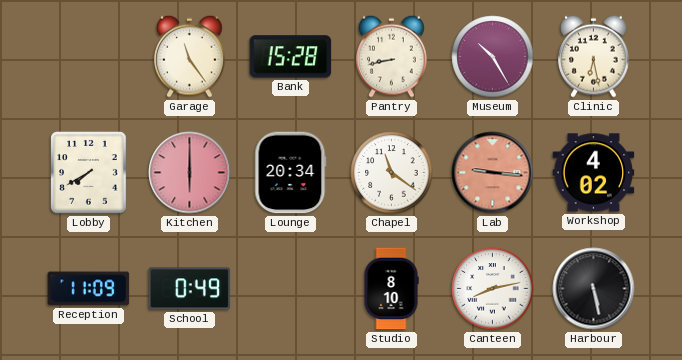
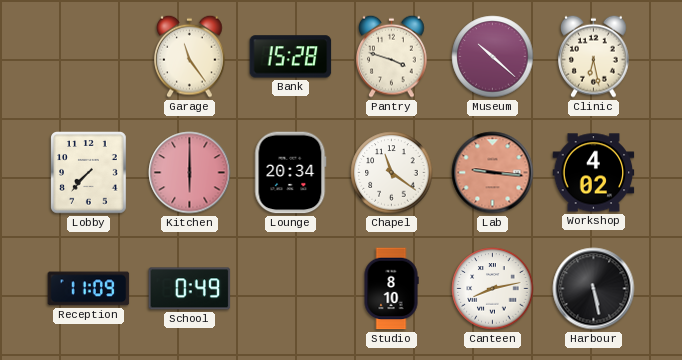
Pantry: 8:43 -> 3:48
Museum: 10:25 -> 10:22
Lobby: 7:40 -> 7:37
